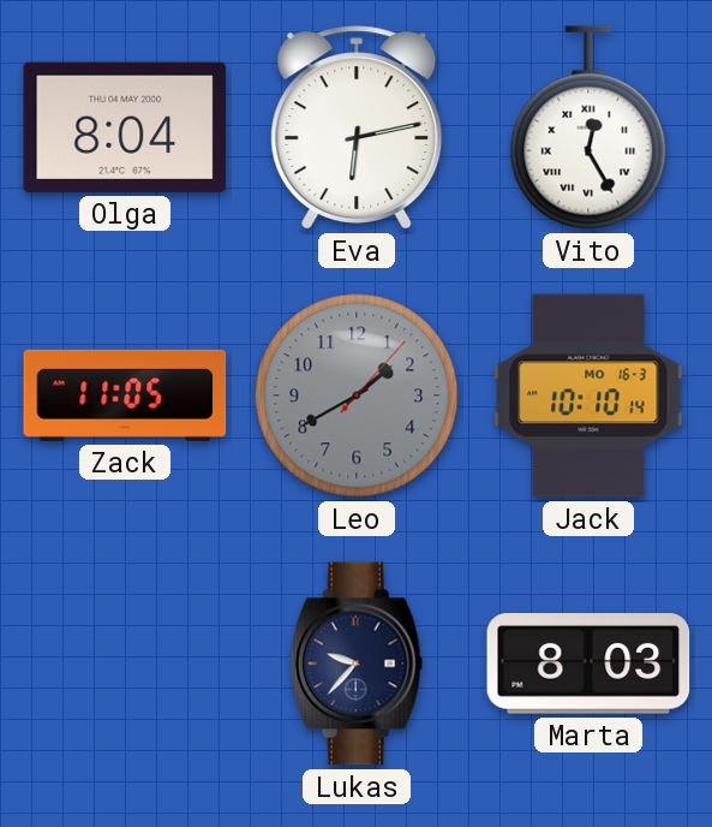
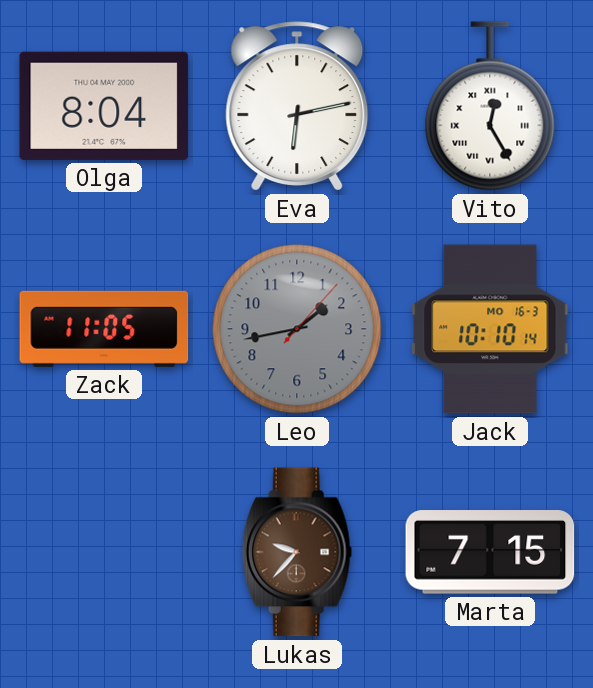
Leo: 1:40 -> 1:43
Lukas dial: navy -> brown
Marta: 8:03 -> 7:15
